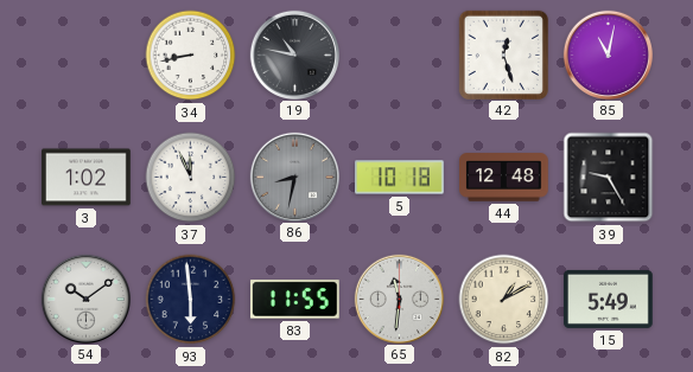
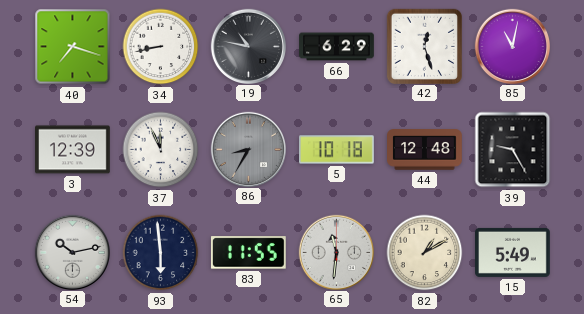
40: none -> 7:18
66: none -> 6:29
3: 1:02 -> 12:39
86: 8:32 -> 8:35
54: 10:09 -> 10:13
